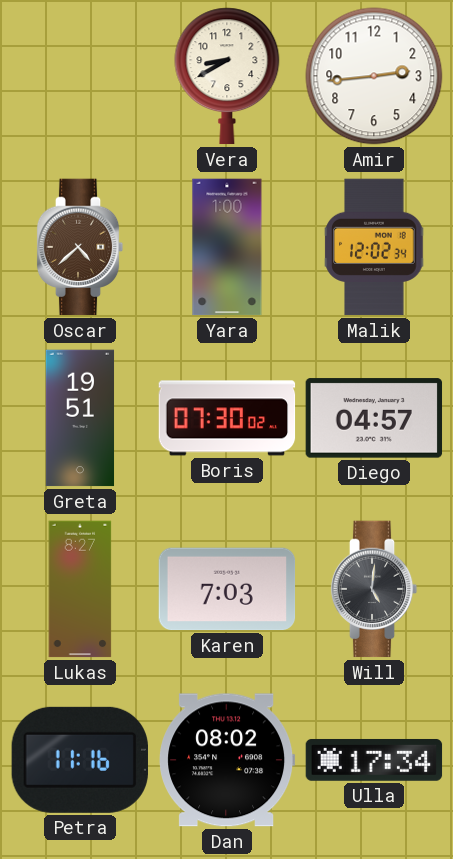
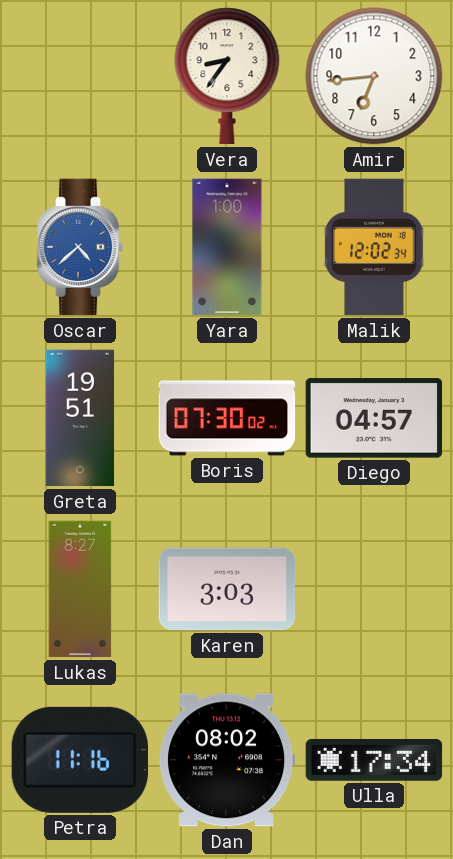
Vera: 8:40 -> 8:36
Amir: 2:44 -> 6:44
Oscar dial: brown -> blue
Karen: 7:03 -> 3:03
Will: 5:01 -> none
